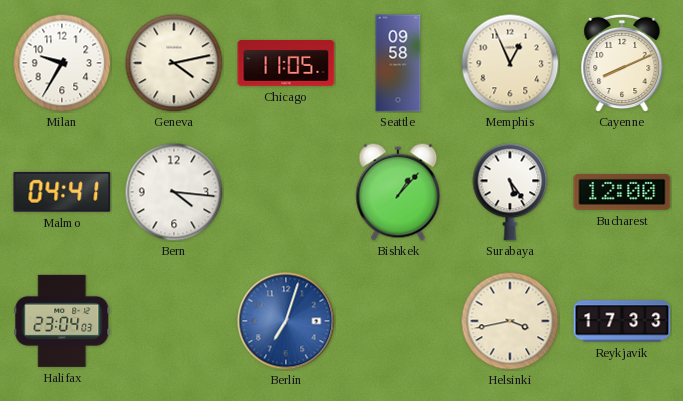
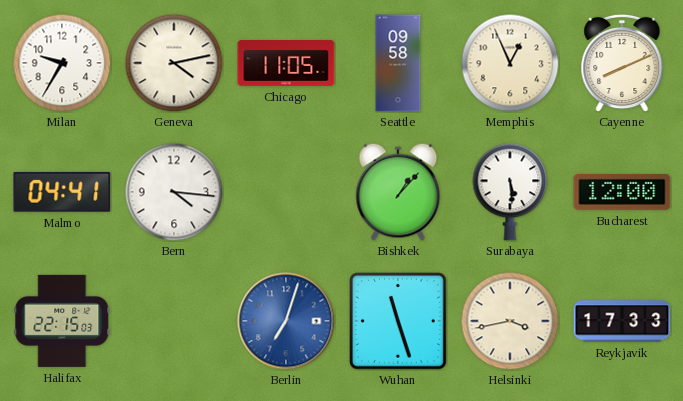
Surabaya: 5:24 -> 5:29
Halifax: 23:04 -> 22:15
Wuhan: none -> 11:27
